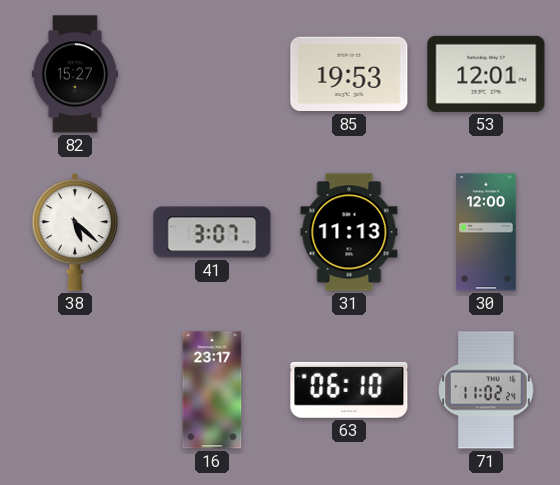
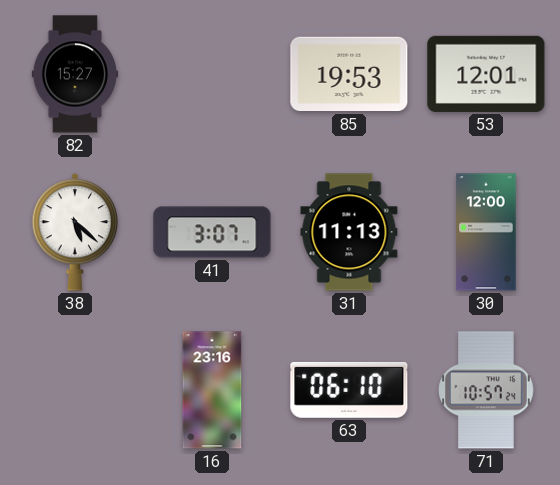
16: 23:17 -> 23:16
71: 11:02 -> 10:57
